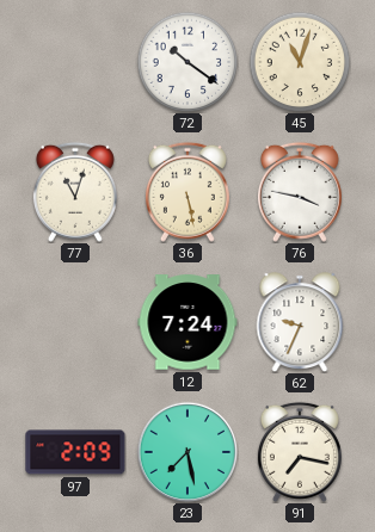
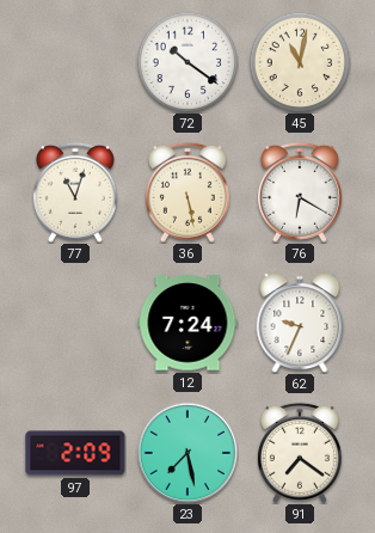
45: 11:03 -> 11:02
76: 3:47 -> 6:20
91: 7:17 -> 7:21
